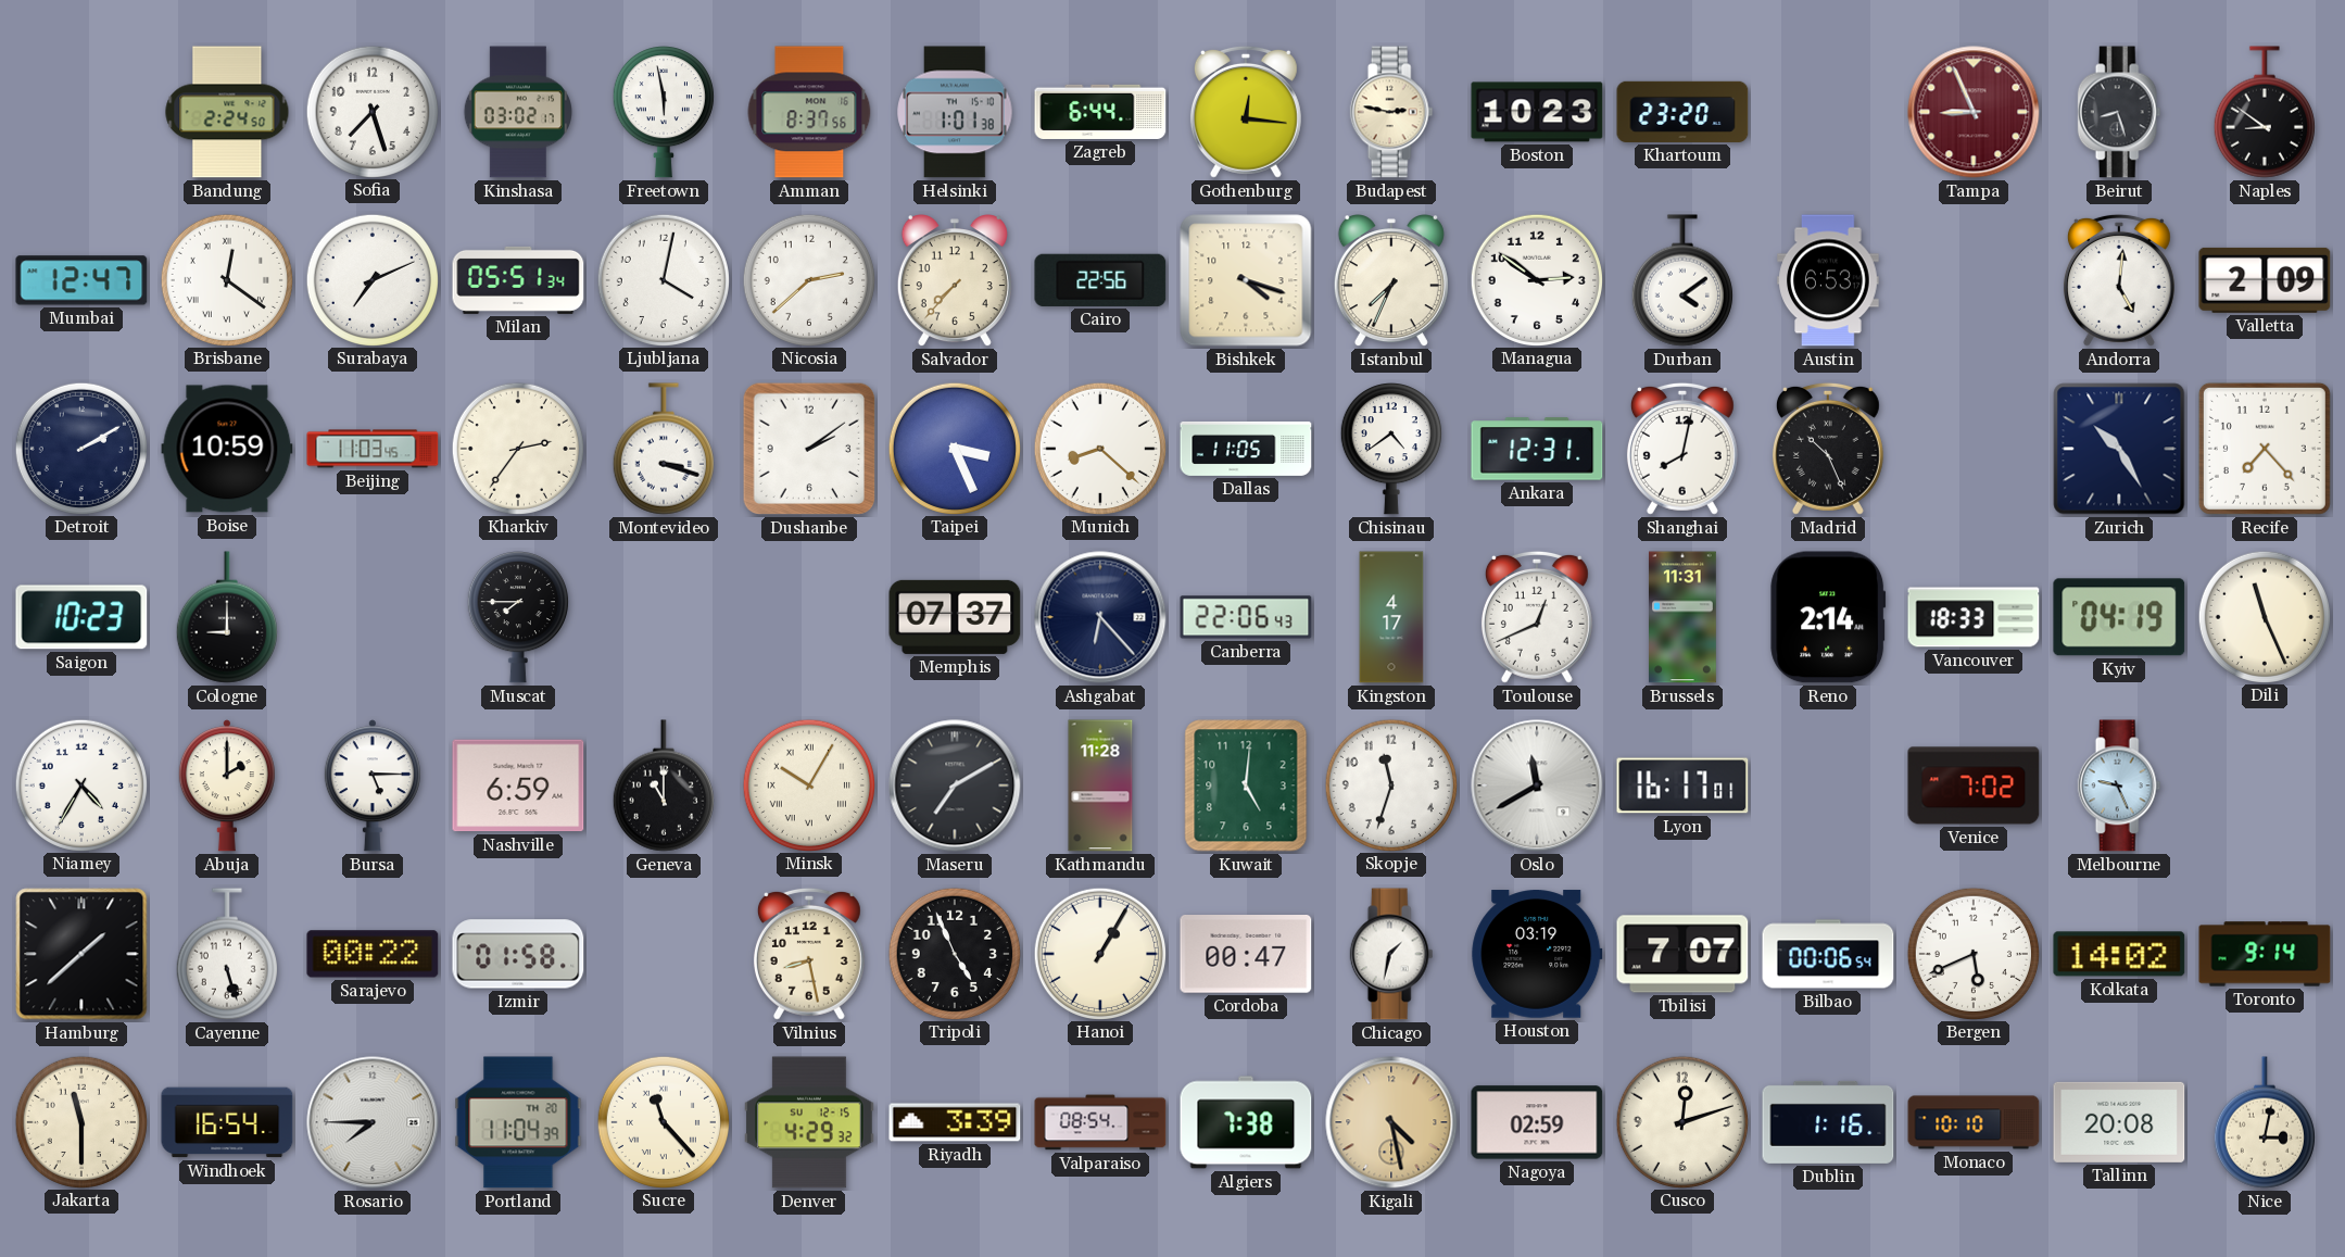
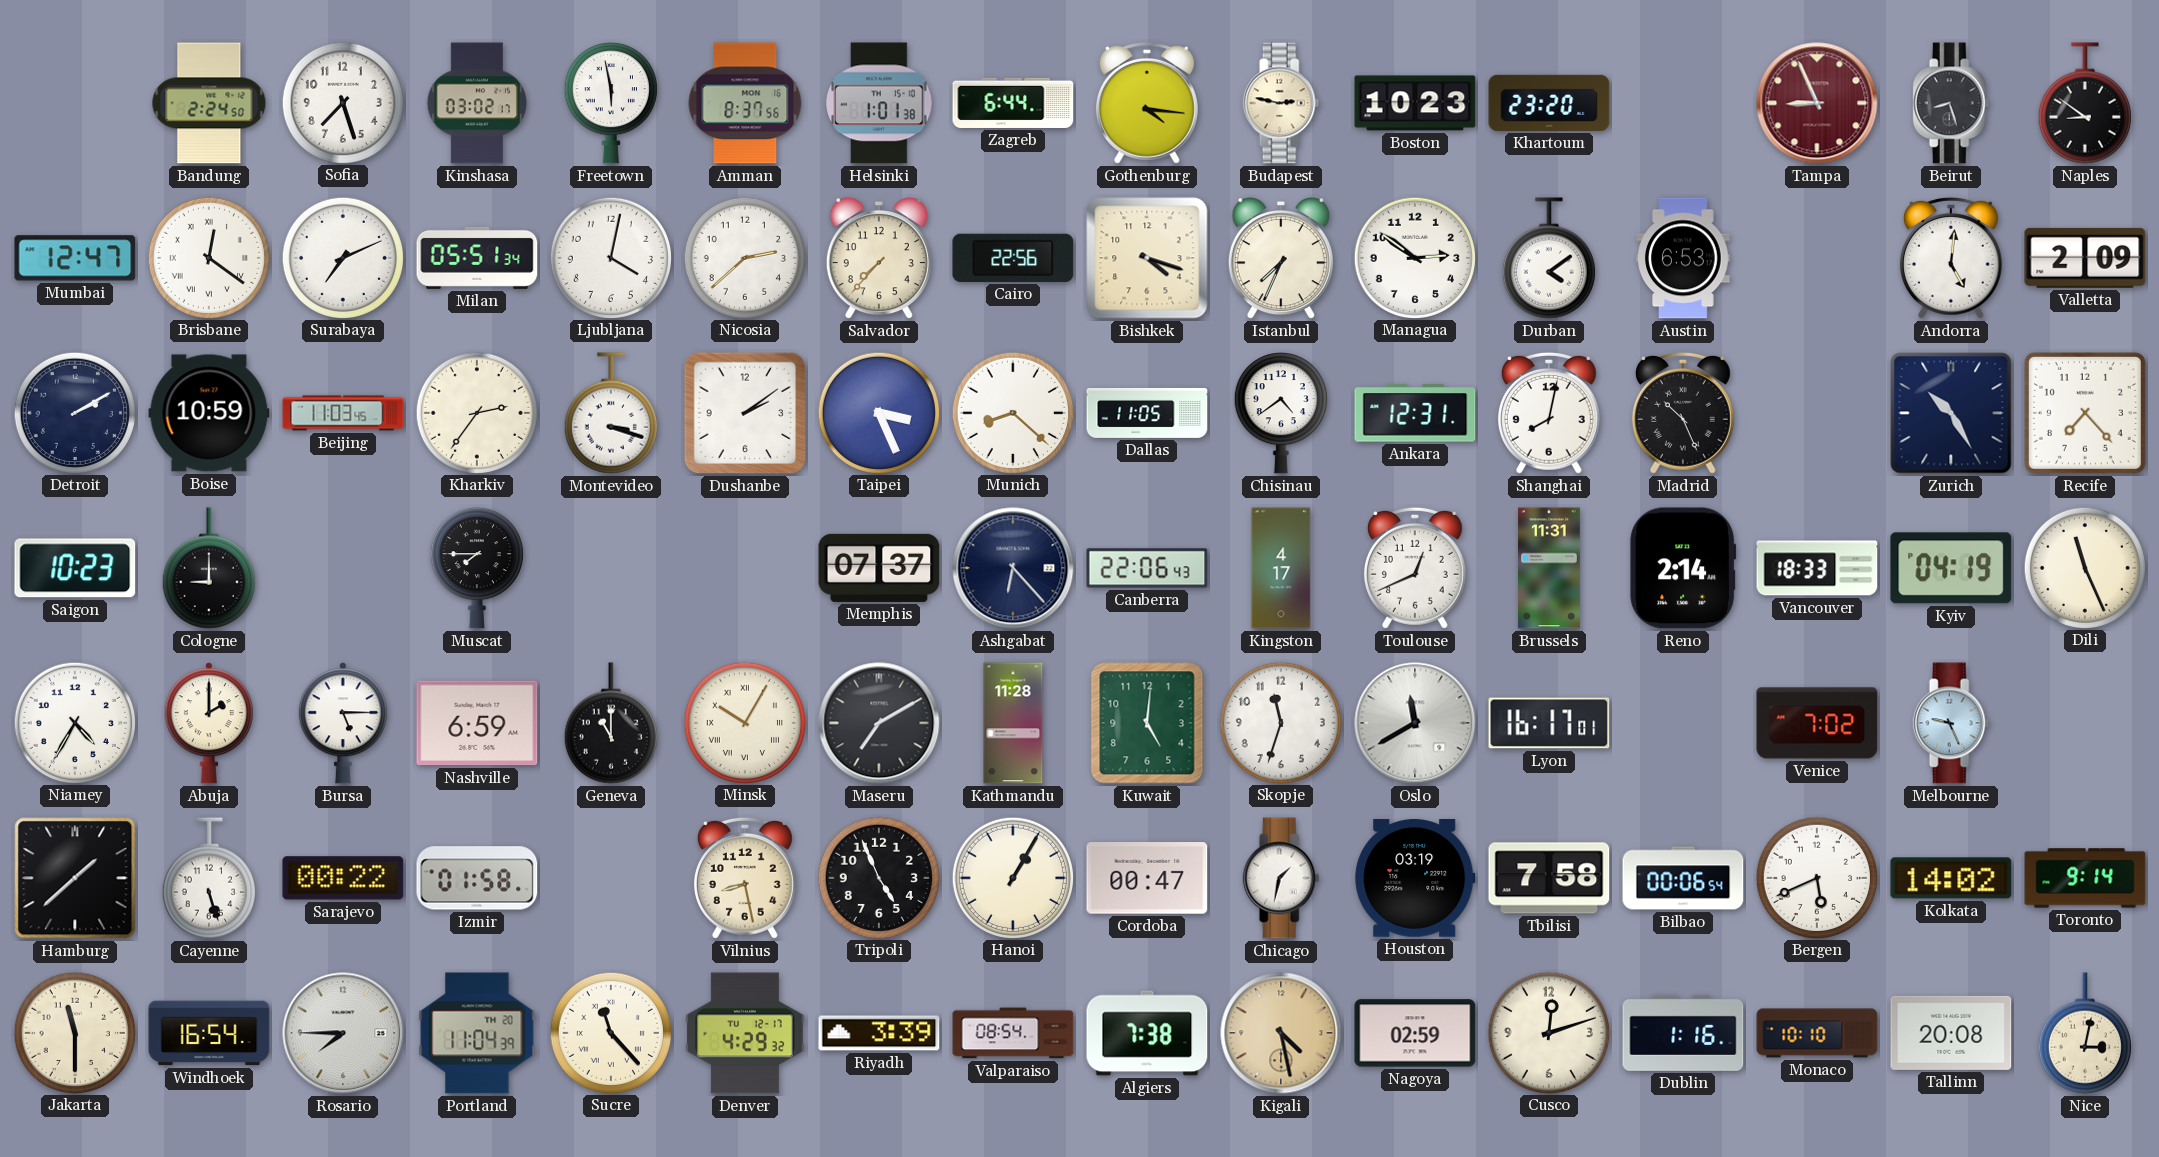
Gothenburg: 12:16 -> 4:16
Tbilisi: 7:07 -> 7:58
Denver date: SU 12-15 -> TU 12-17
